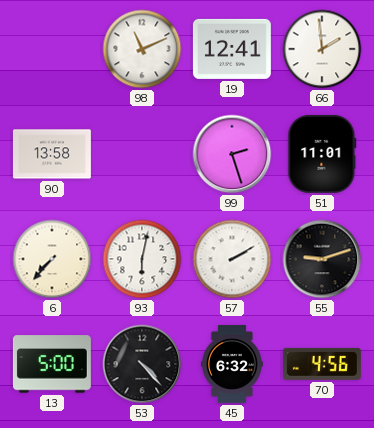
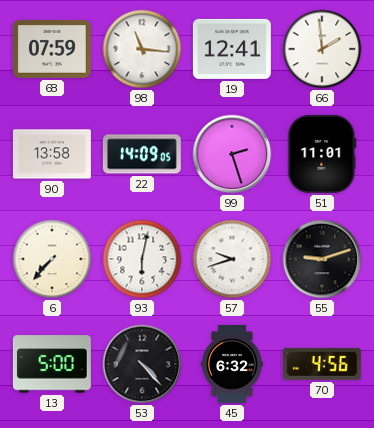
68: none -> 07:59
98: 11:11 -> 11:16
22: none -> 14:09
57: 2:10 -> 9:42
